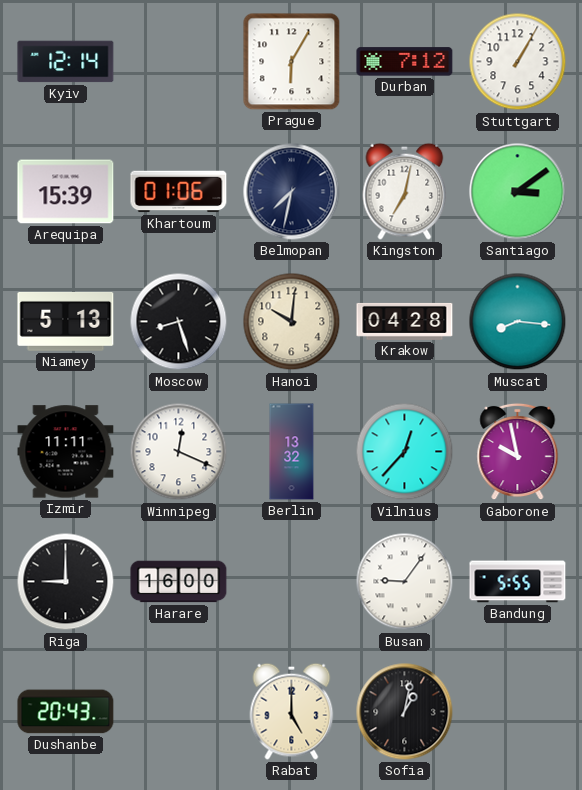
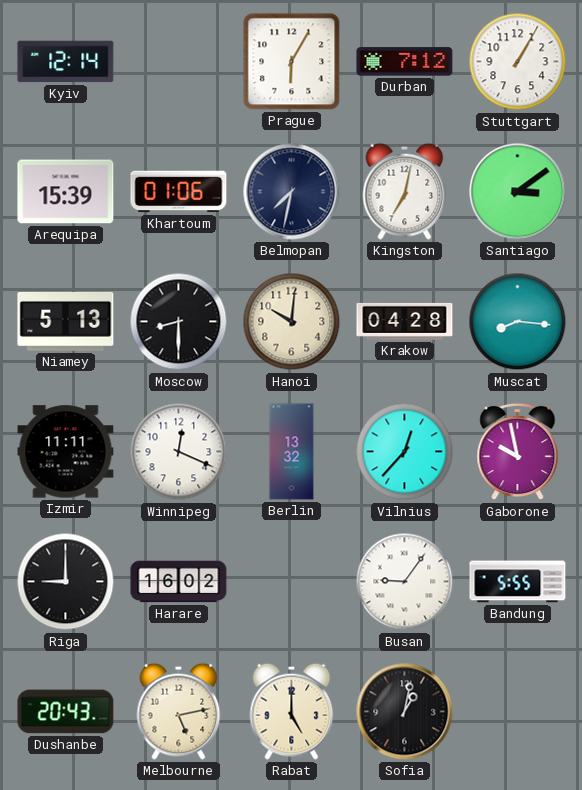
Moscow: 8:27 -> 8:30
Harare: 16:00 -> 16:02
Melbourne: none -> 5:13
